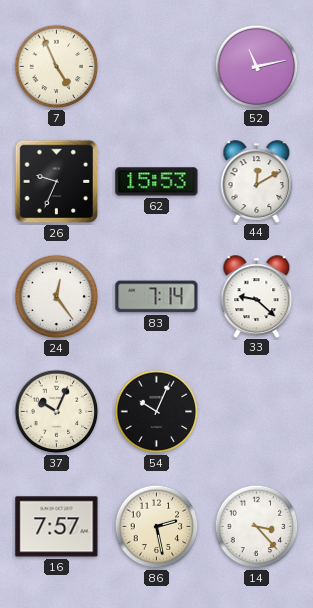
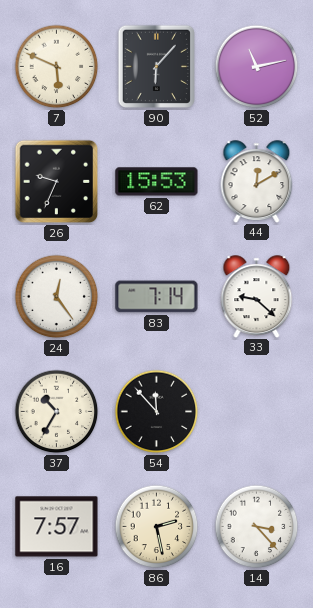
7: 4:56 -> 5:49
90: none -> 6:07
37: 10:04 -> 10:35
54: 10:04 -> 11:53
